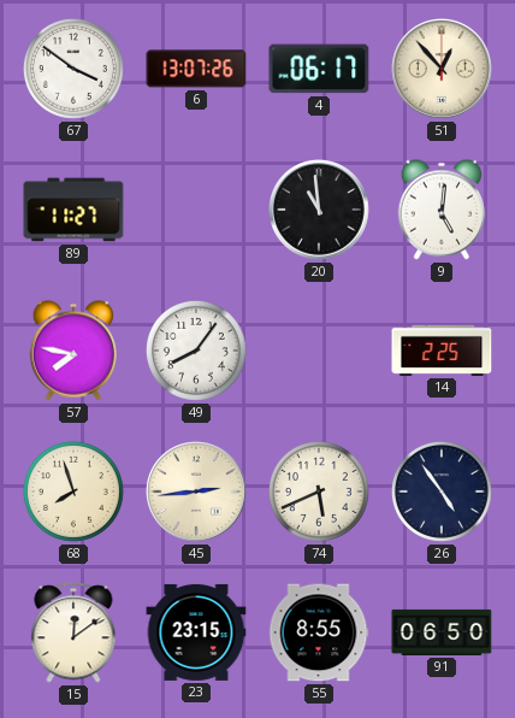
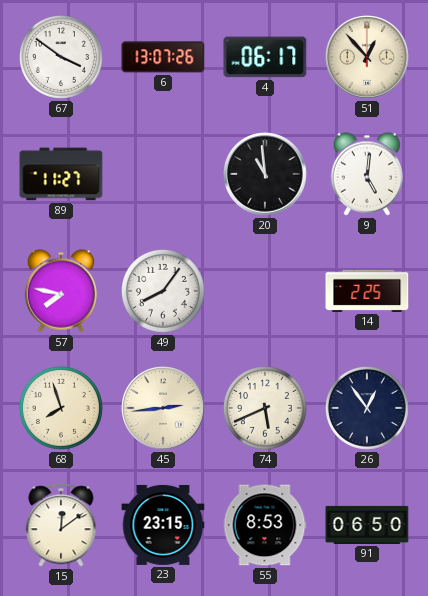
26: 4:54 -> 12:54
55: 8:55 -> 8:53
